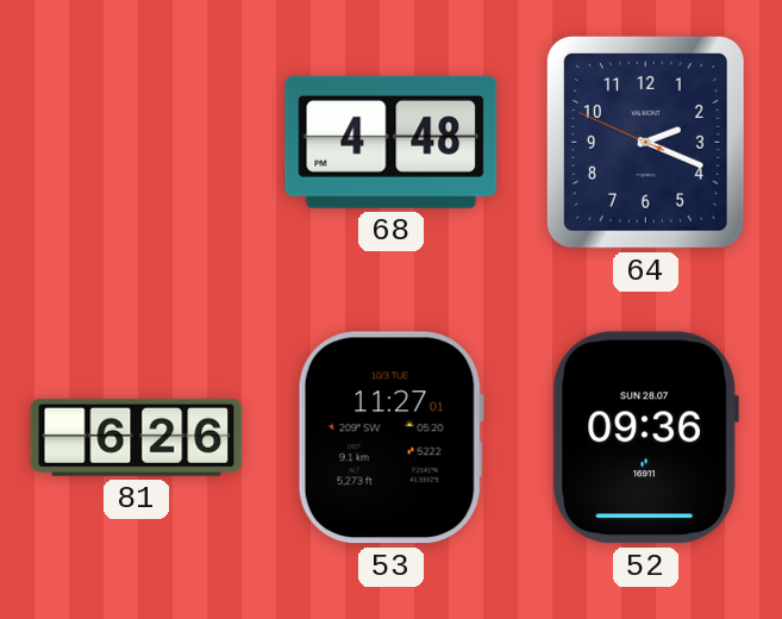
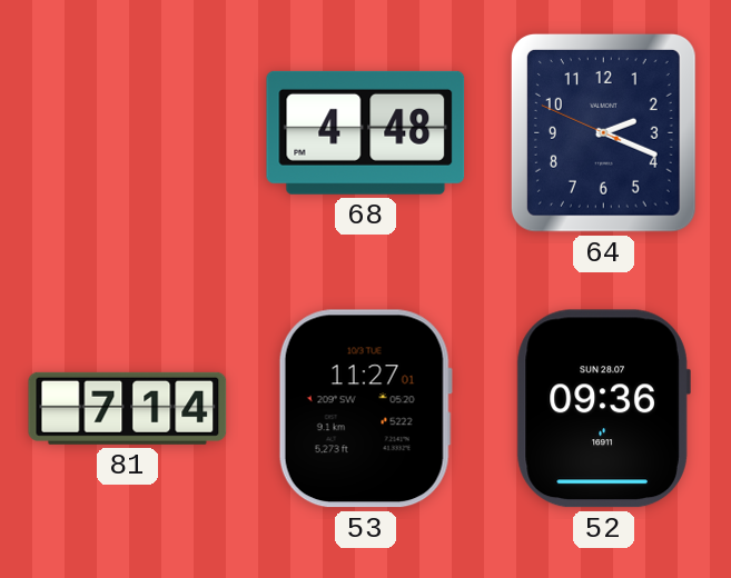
81: 6:26 -> 7:14
